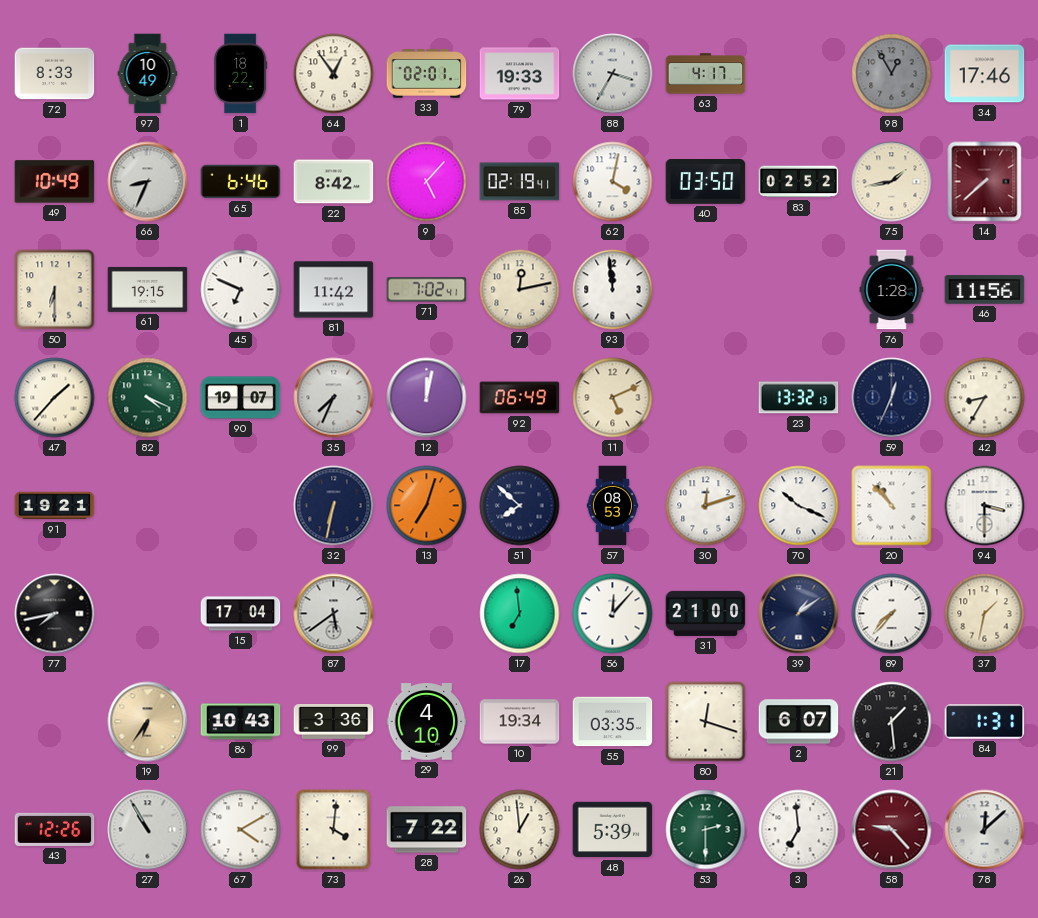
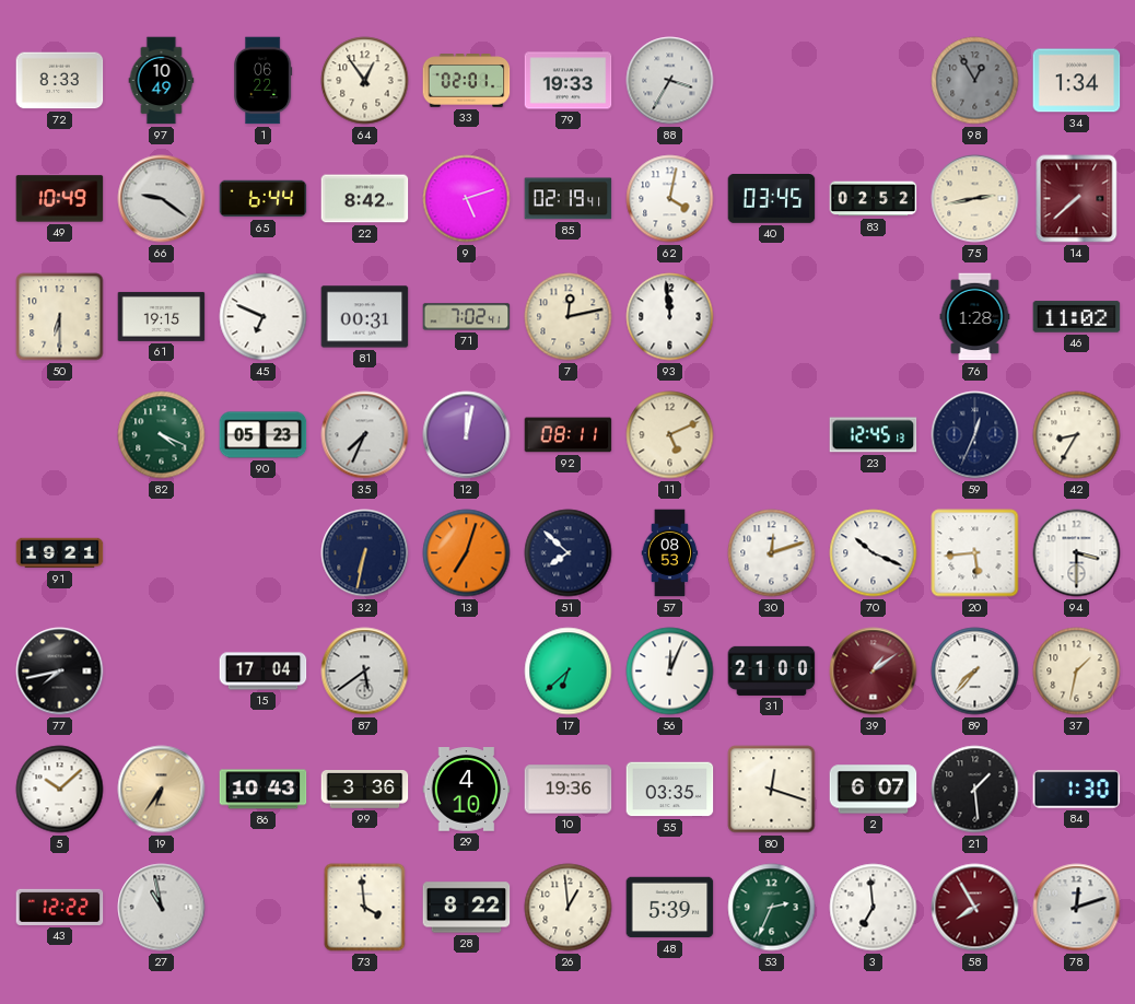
1: 18:22 -> 06:22
63: 4:17 -> none
34: 17:46 -> 1:34
66: 8:34 -> 9:21
65: 6:46 -> 6:44
9: 5:07 -> 5:12
40: 03:50 -> 03:45
75: 1:43 -> 2:43
81: 11:42 -> 00:31
46: 11:56 -> 11:02
47: 1:37 -> none
90: 19:07 -> 05:23
92: 06:49 -> 08:11
23: 13:32 -> 12:45
20: 10:53 -> 5:44
17: 6:59 -> 6:38
56: 12:07 -> 12:04
39 dial: navy -> burgundy
5: none -> 10:08
10: 19:34 -> 19:36
84: 1:31 -> 1:30
43: 12:26 -> 12:22
27: 10:55 -> 10:58
67: 4:10 -> none
73: 4:01 -> 3:59
28: 7:22 -> 8:22
53: 2:30 -> 2:34
58: 9:23 -> 7:55
78: 12:08 -> 12:12
